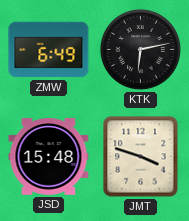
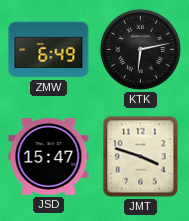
JSD: 15:48 -> 15:47
